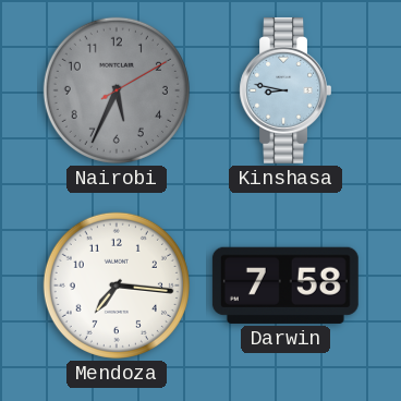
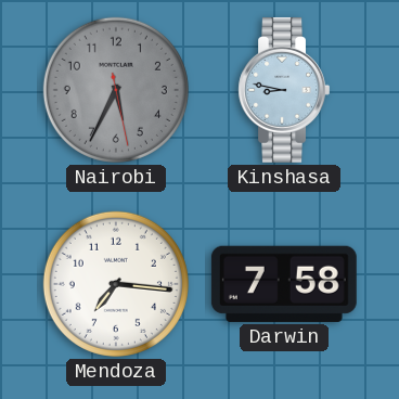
Nairobi: 5:34:10 -> 5:34:28
